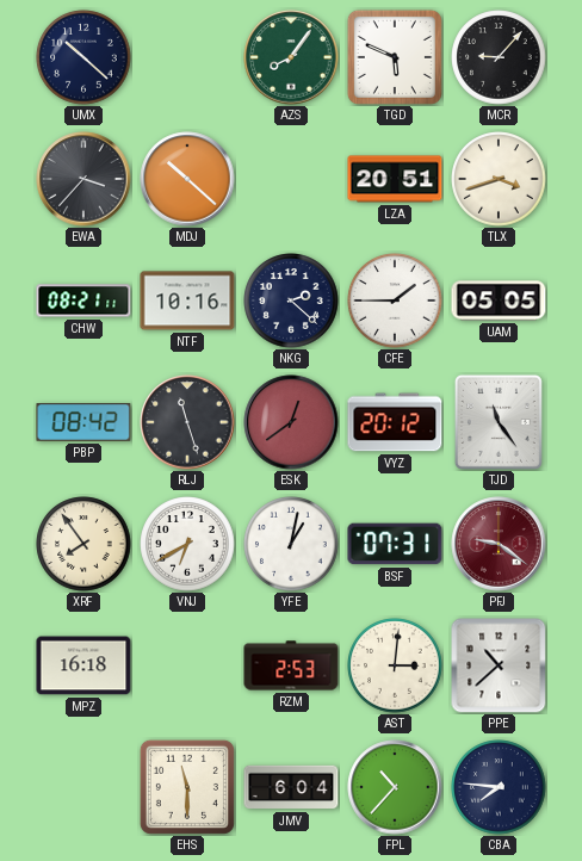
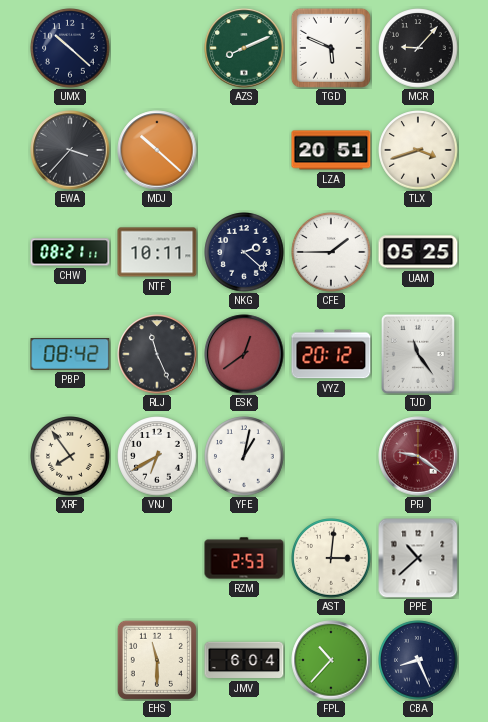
AZS: 8:06 -> 8:11
NTF: 10:16 -> 10:11
UAM: 05:05 -> 05:25
RLJ: 11:27 -> 11:26
BSF: 07:31 -> none
MPZ: 16:18 -> none
CBA: 7:46 -> 8:26
